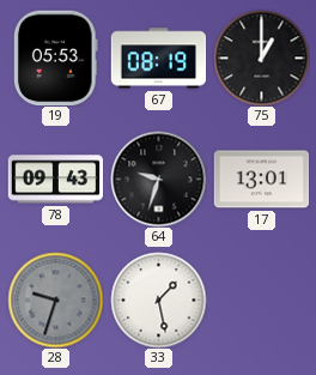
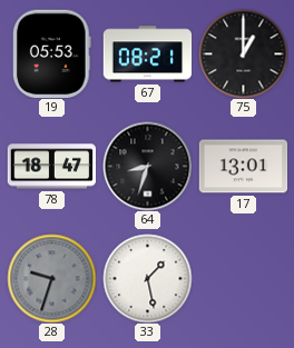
67: 08:19 -> 08:21
78: 09:43 -> 18:47
64: 9:33 -> 8:33
